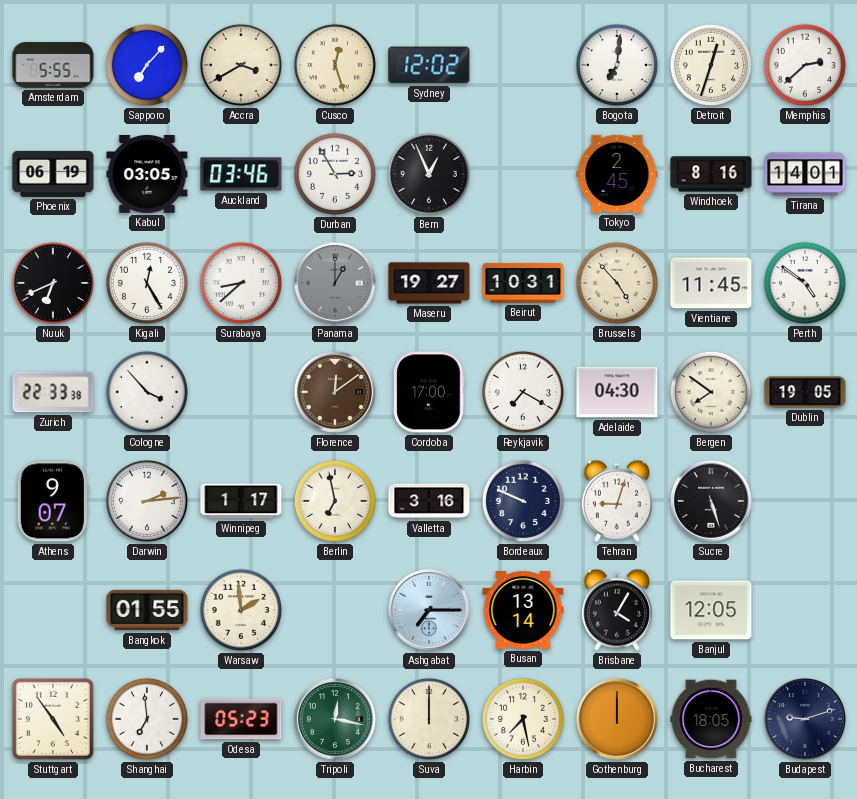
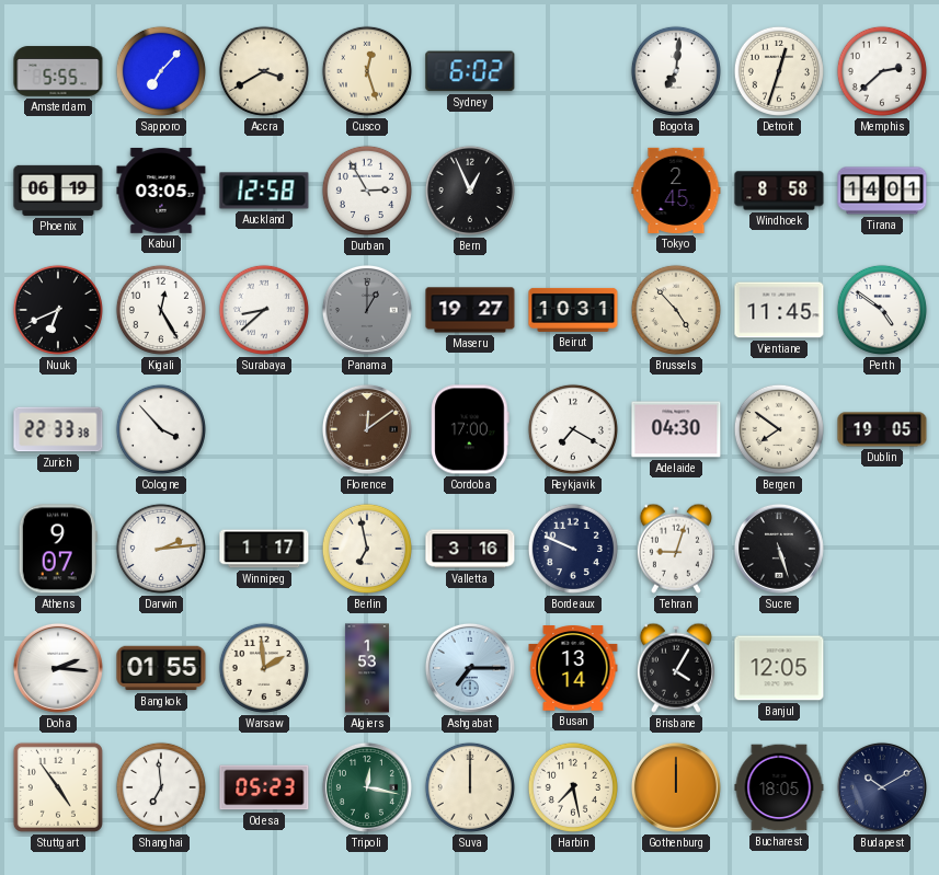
Sydney: 12:02 -> 6:02
Auckland: 03:46 -> 12:58
Windhoek: 8:16 -> 8:58
Doha: none -> 2:16
Algiers: none -> 1:53
Budapest: 9:12 -> 10:10
